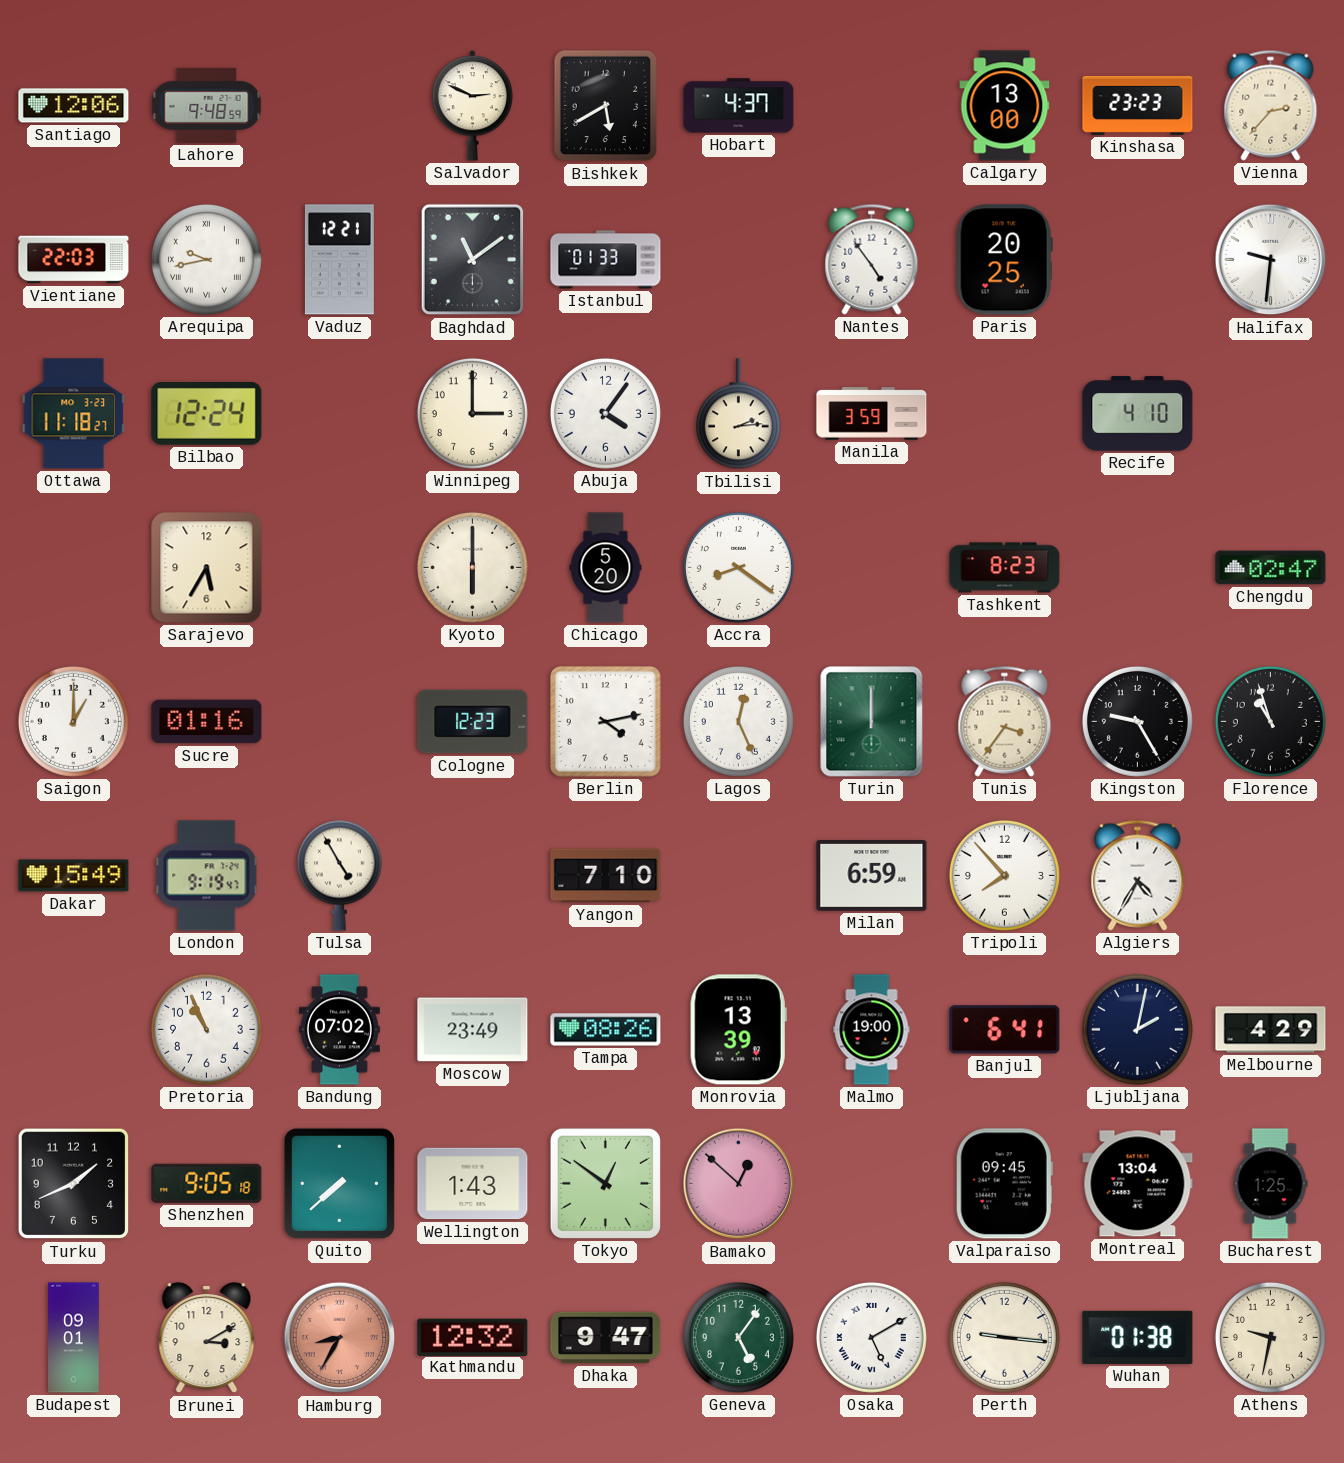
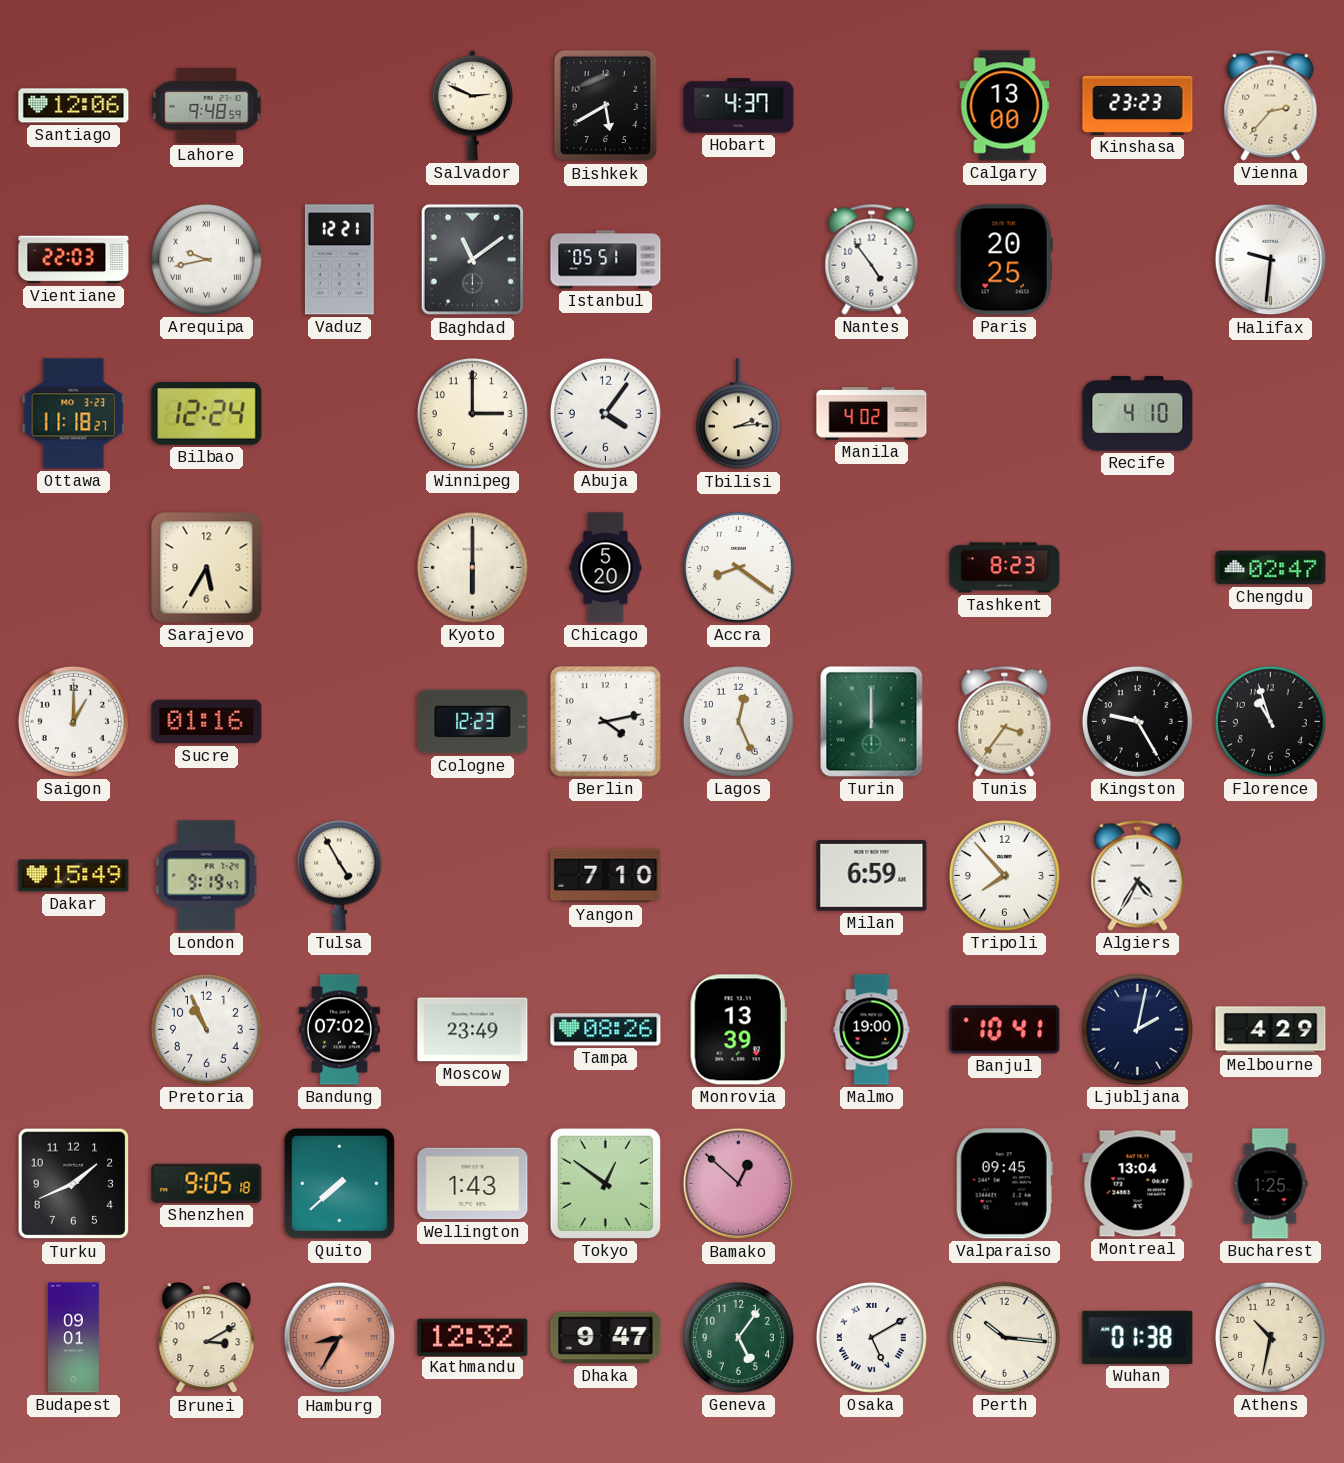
Istanbul: 01:33 -> 05:51
Manila: 3:59 -> 4:02
Banjul: 6:41 -> 10:41
Perth: 9:16 -> 10:16
Athens: 9:32 -> 10:32
